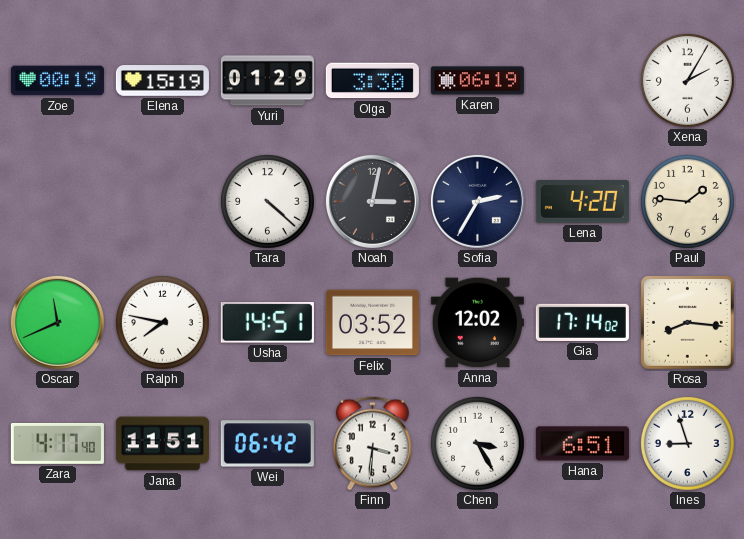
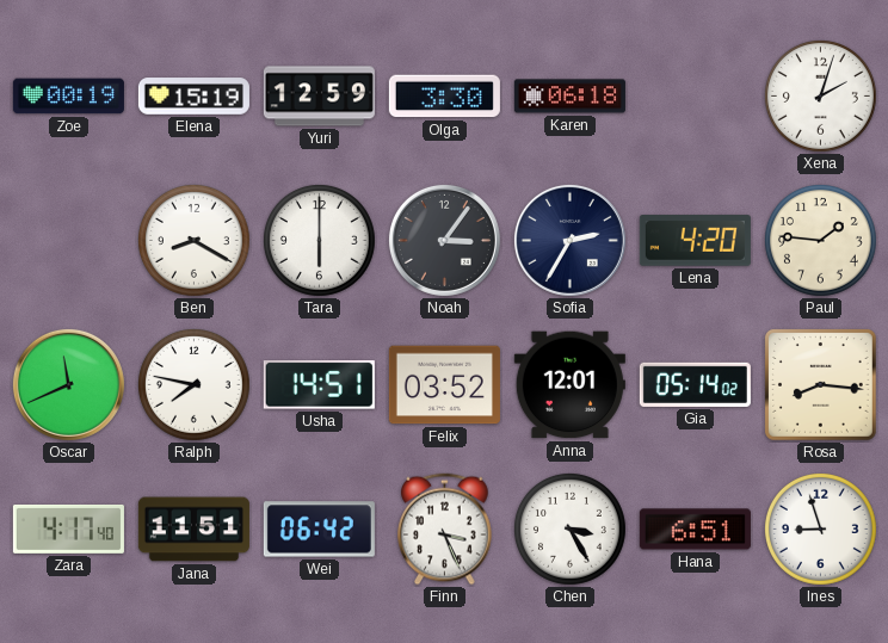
Yuri: 01:29 -> 12:59
Karen: 06:19 -> 06:18
Xena: 2:05 -> 2:03
Ben: none -> 8:20
Tara: 4:22 -> 6:00
Noah: 3:02 -> 3:06
Anna: 12:02 -> 12:01
Gia: 17:14 -> 05:14
Finn: 3:31 -> 3:26
